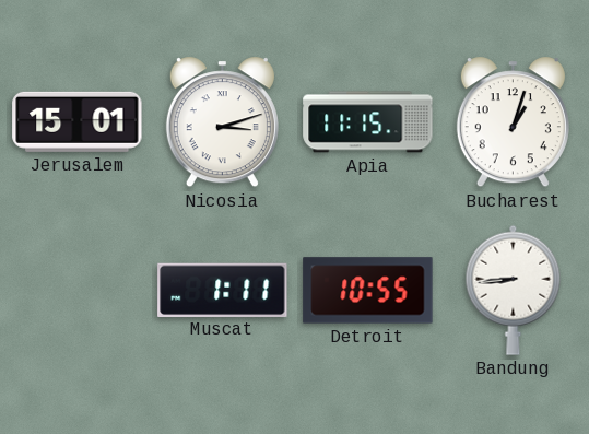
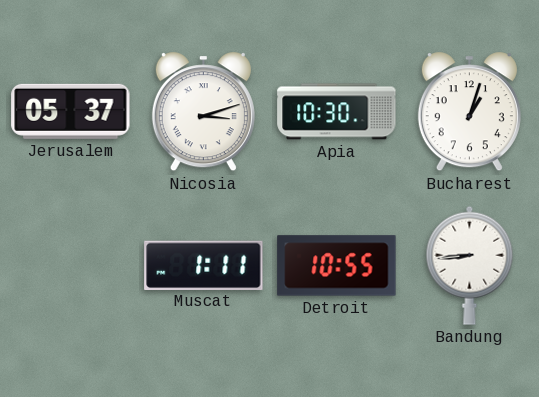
Jerusalem: 15:01 -> 05:37
Apia: 11:15 -> 10:30
